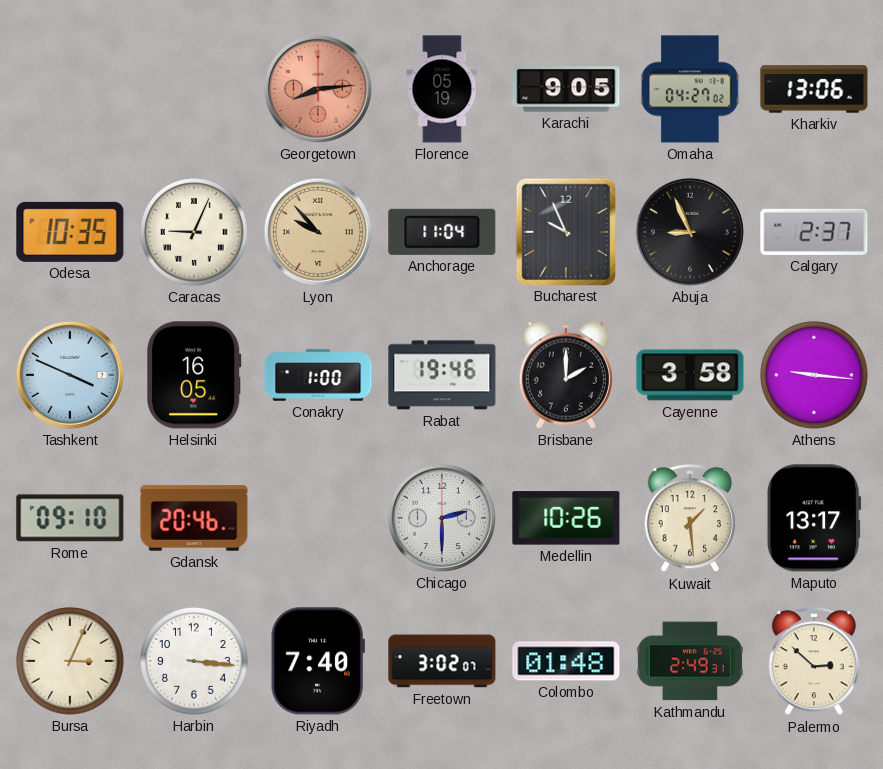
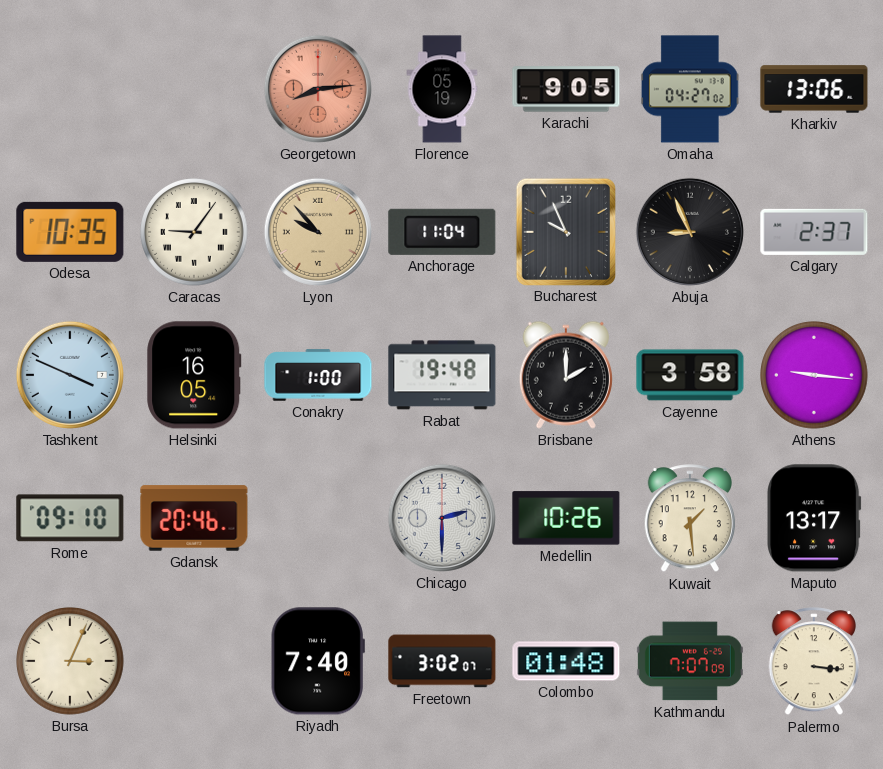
Caracas: 9:04 -> 9:06
Rabat: 19:46 -> 19:48
Harbin: 3:16 -> none
Kathmandu: 2:49 -> 7:07
Palermo: 2:52 -> 3:16
